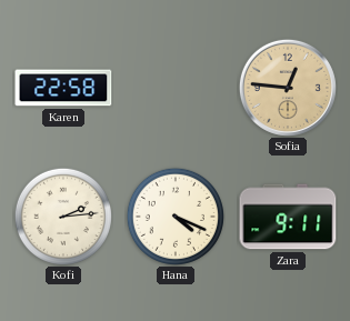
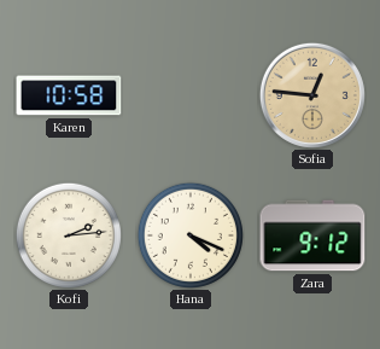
Karen: 22:58 -> 10:58
Zara: 9:11 -> 9:12
